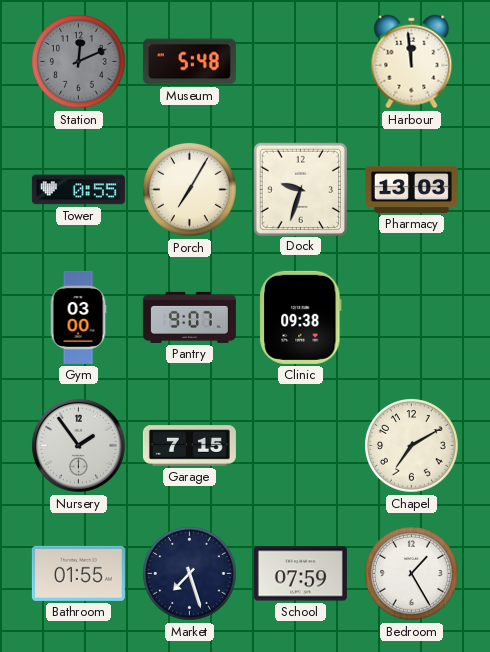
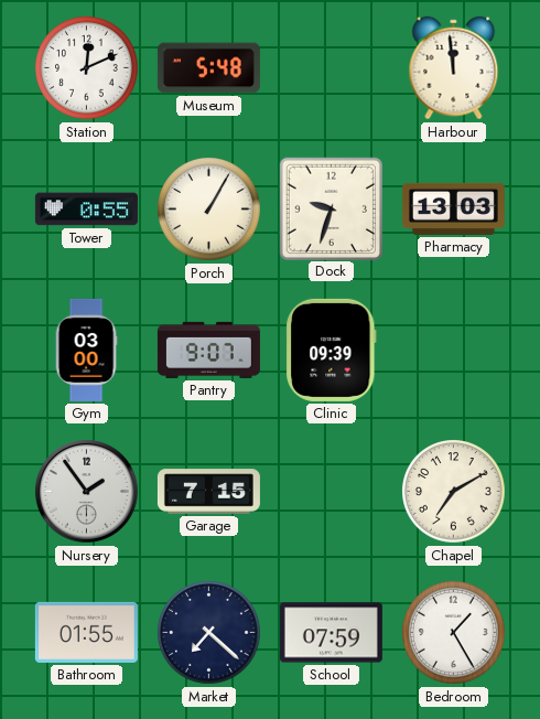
Station dial: grey -> white
Porch: 7:05 -> 1:05
Clinic: 09:38 -> 09:39
Market: 7:27 -> 7:22
